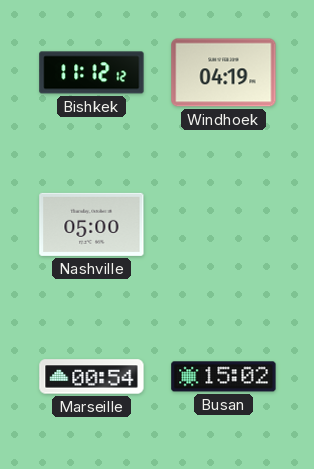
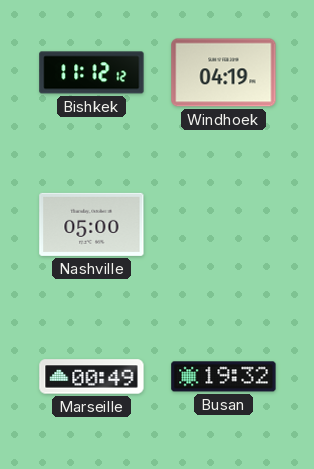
Marseille: 00:54 -> 00:49
Busan: 15:02 -> 19:32
